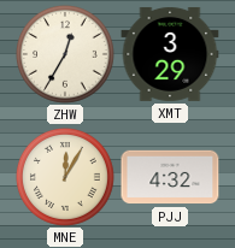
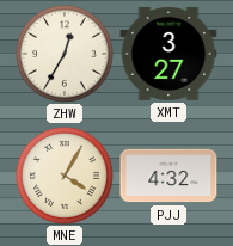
XMT: 3:29 -> 3:27
MNE: 12:05 -> 4:05
